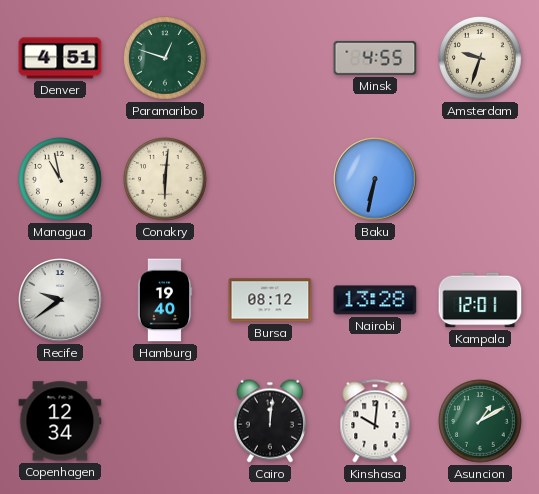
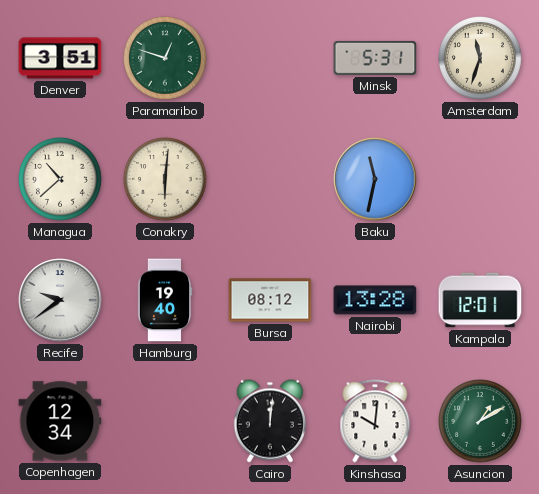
Denver: 4:51 -> 3:51
Minsk: 4:55 -> 5:31
Amsterdam: 9:33 -> 11:33
Managua: 10:58 -> 10:38
Baku: 6:32 -> 11:32
